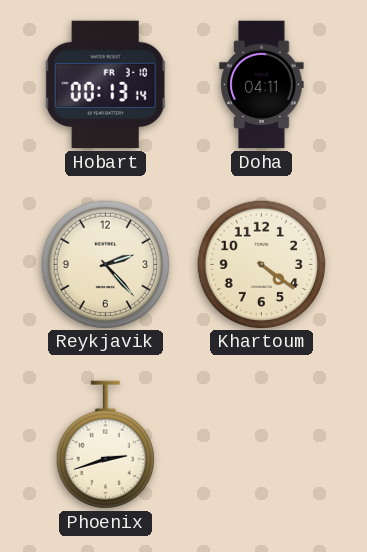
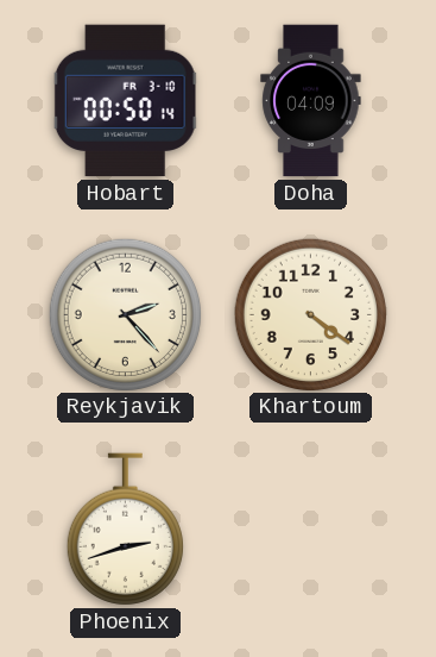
Hobart: 00:13 -> 00:50
Doha: 04:11 -> 04:09
